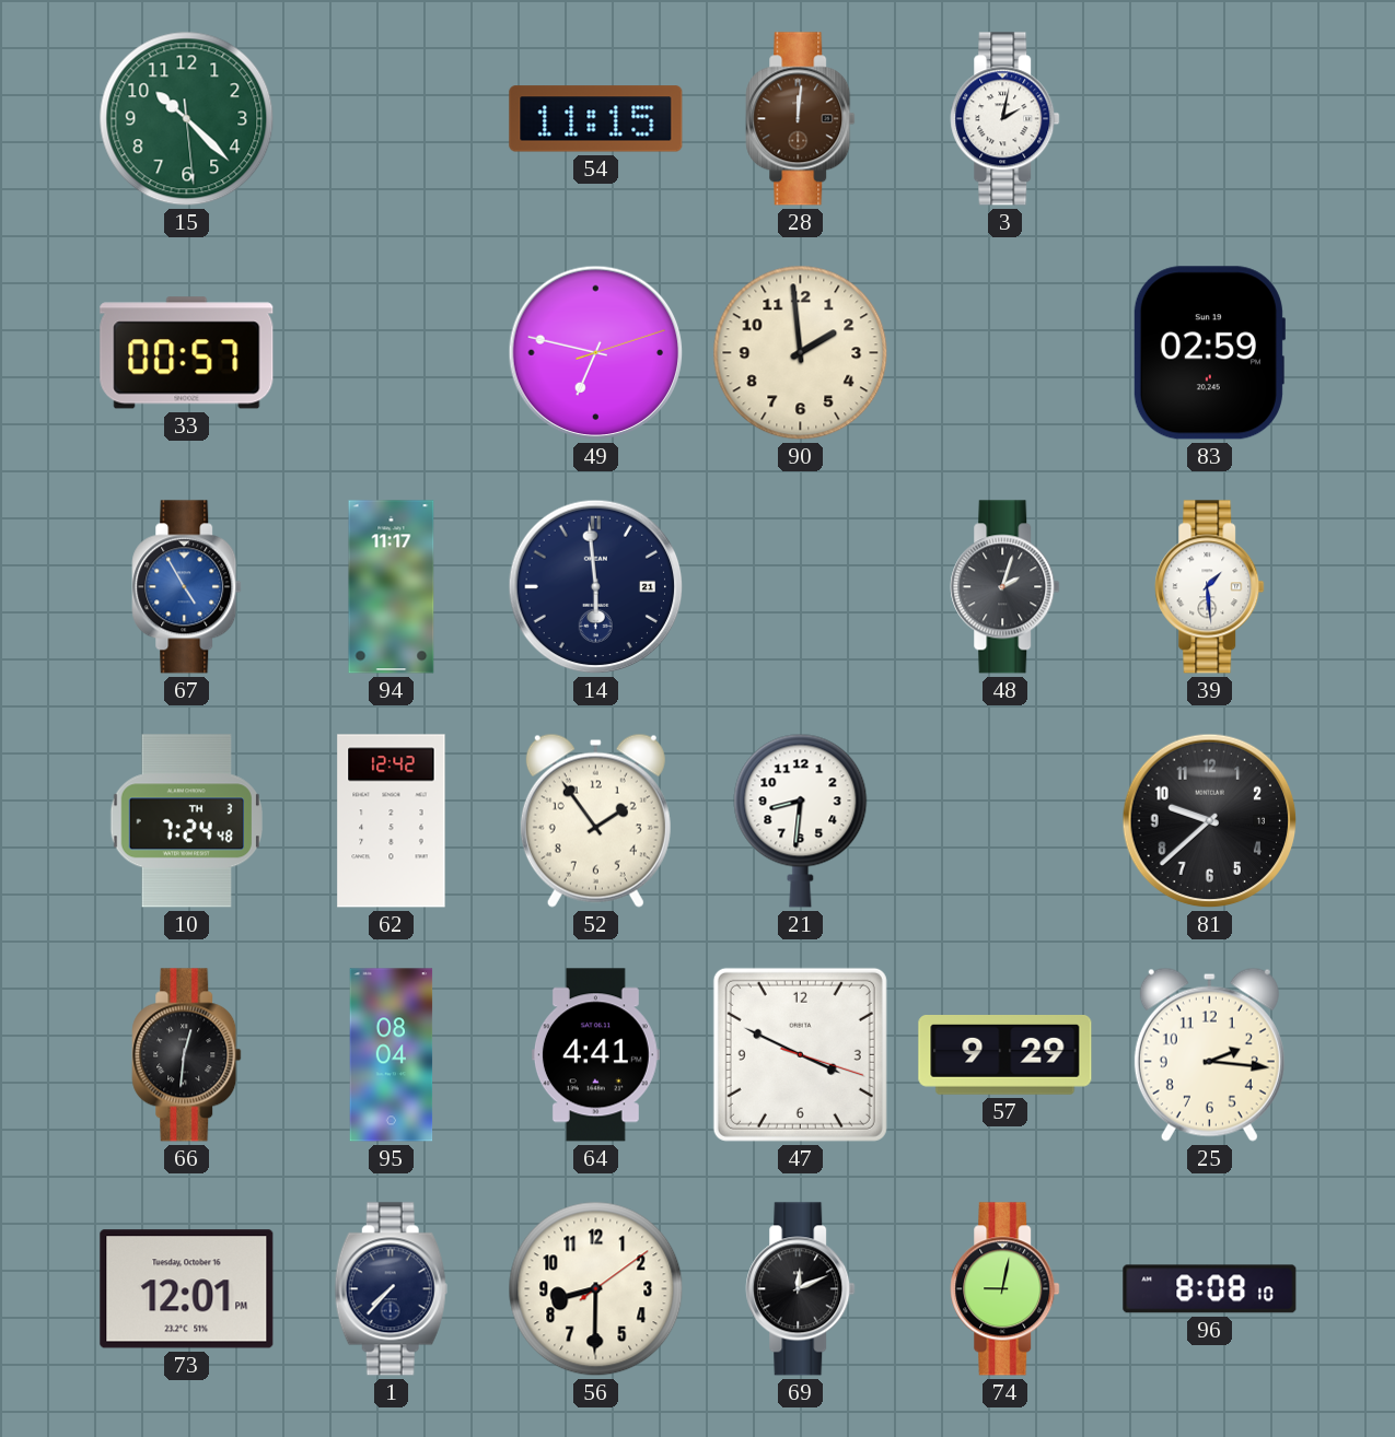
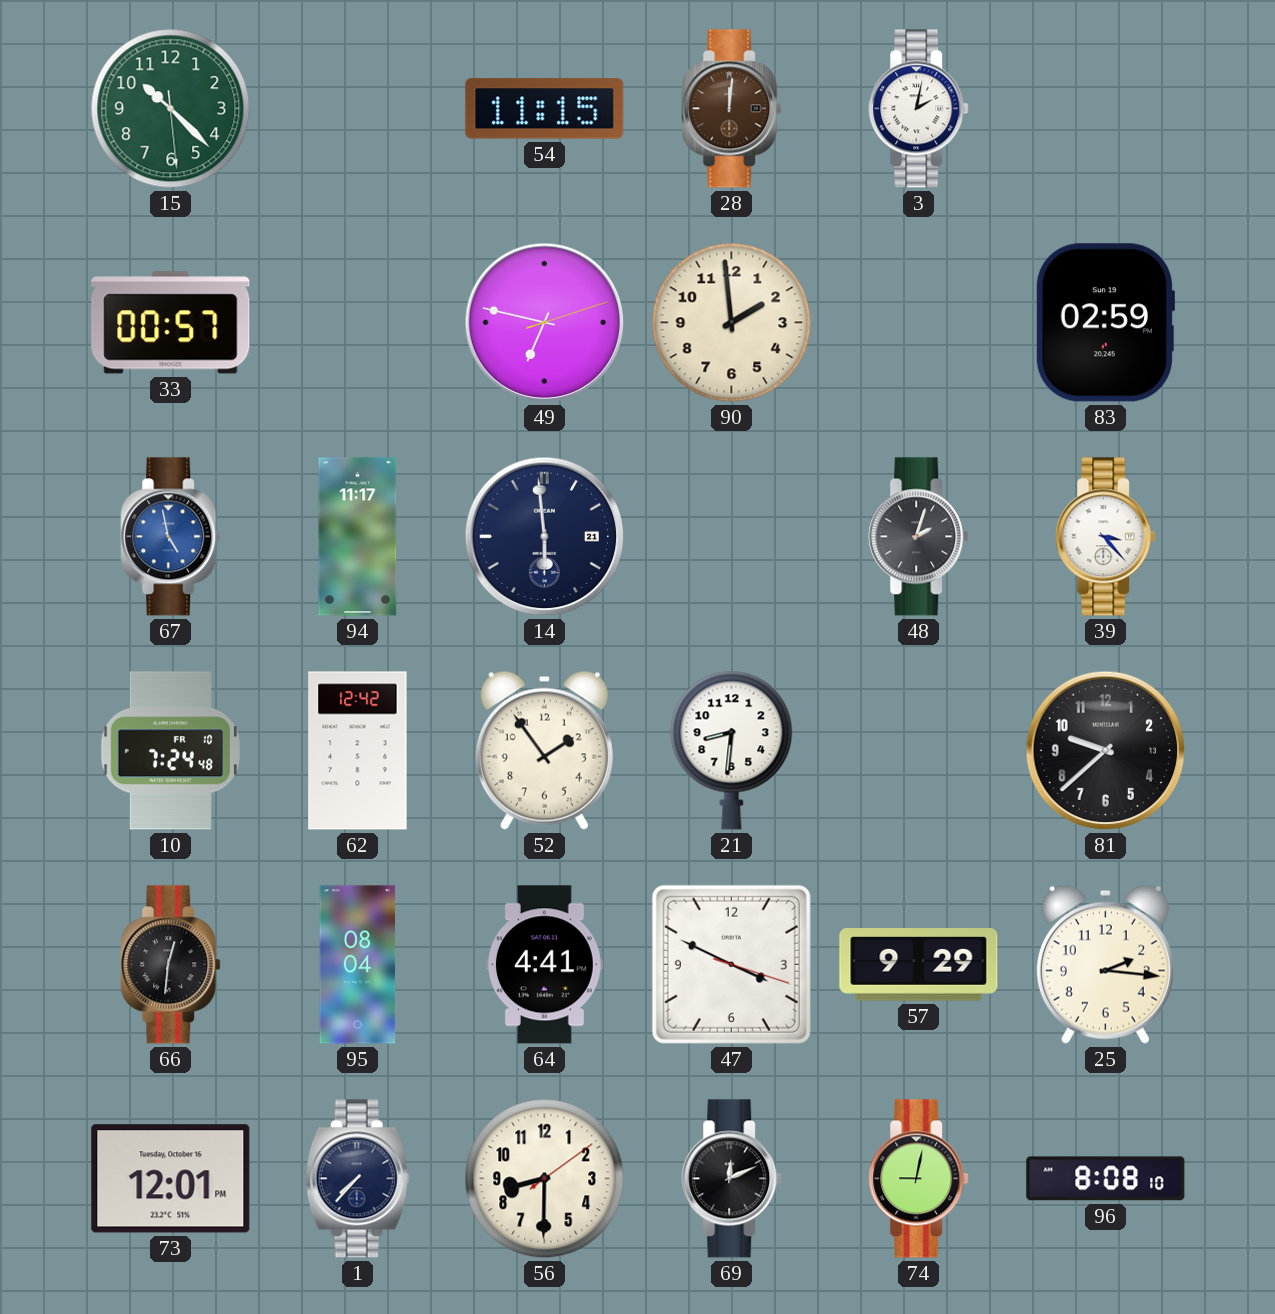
67: 4:55 -> 4:58
39: 1:29 -> 3:23
10 date: TH 3 -> FR 10
